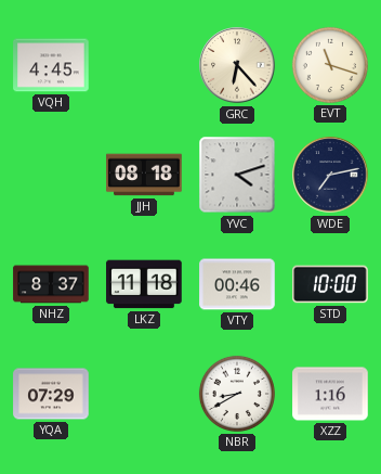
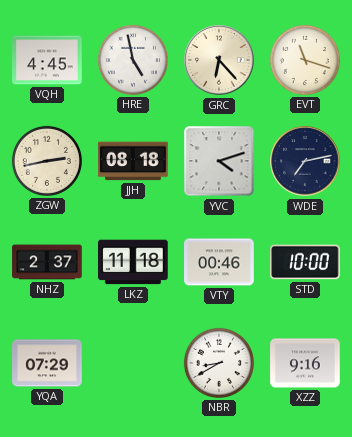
HRE: none -> 4:58
ZGW: none -> 2:43
NHZ: 8:37 -> 2:37
XZZ: 1:16 -> 9:16
